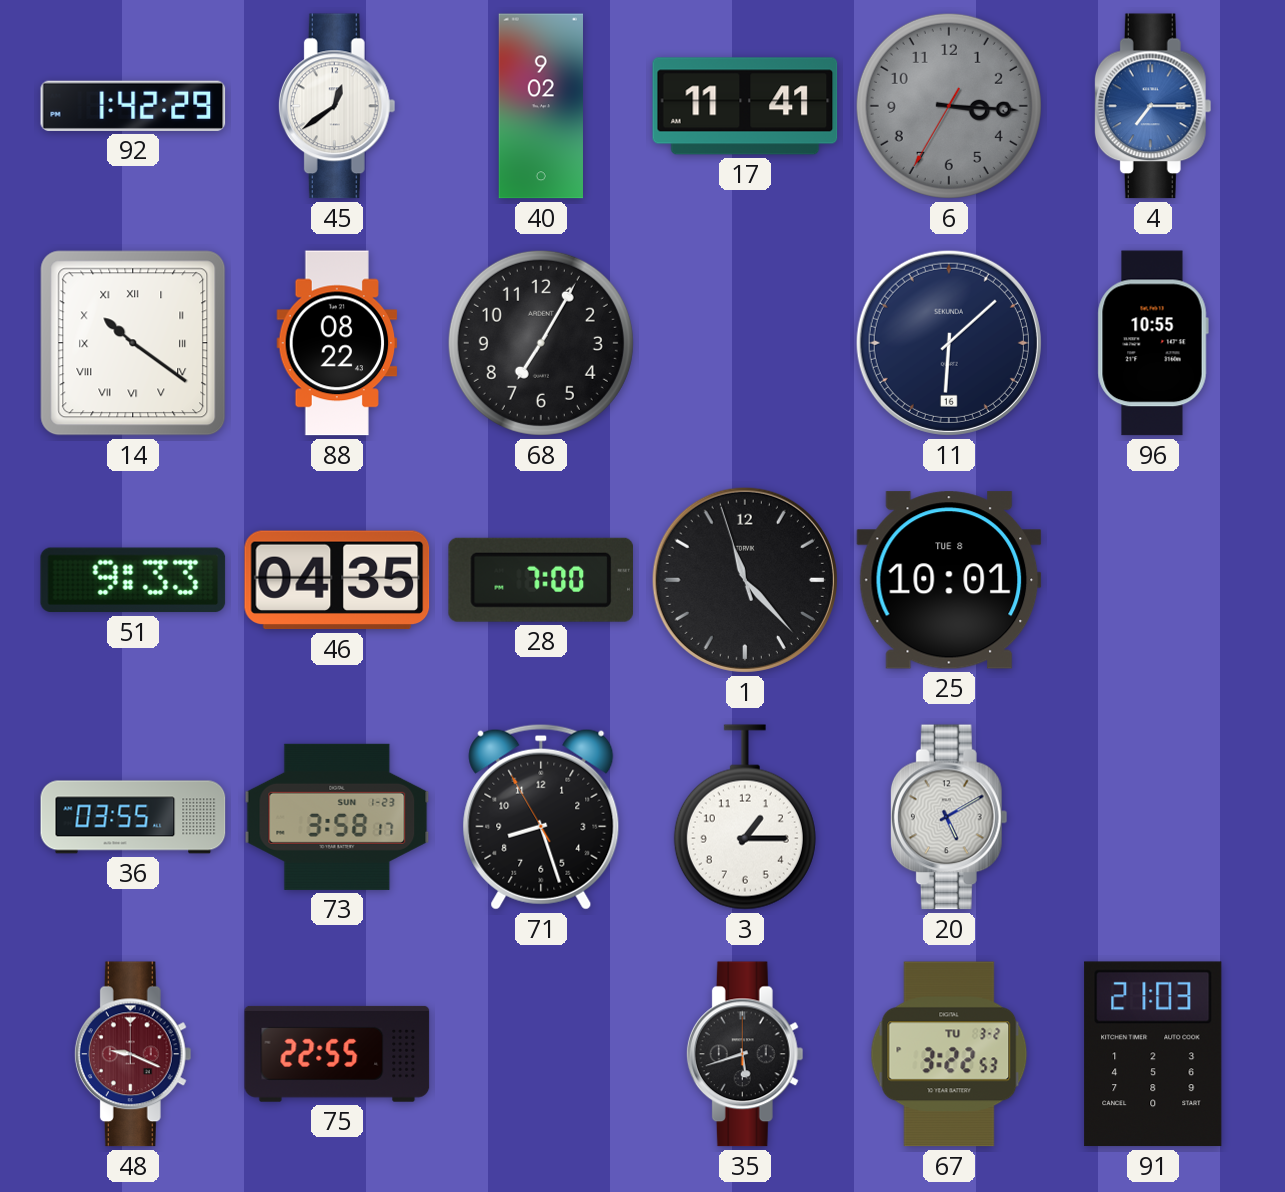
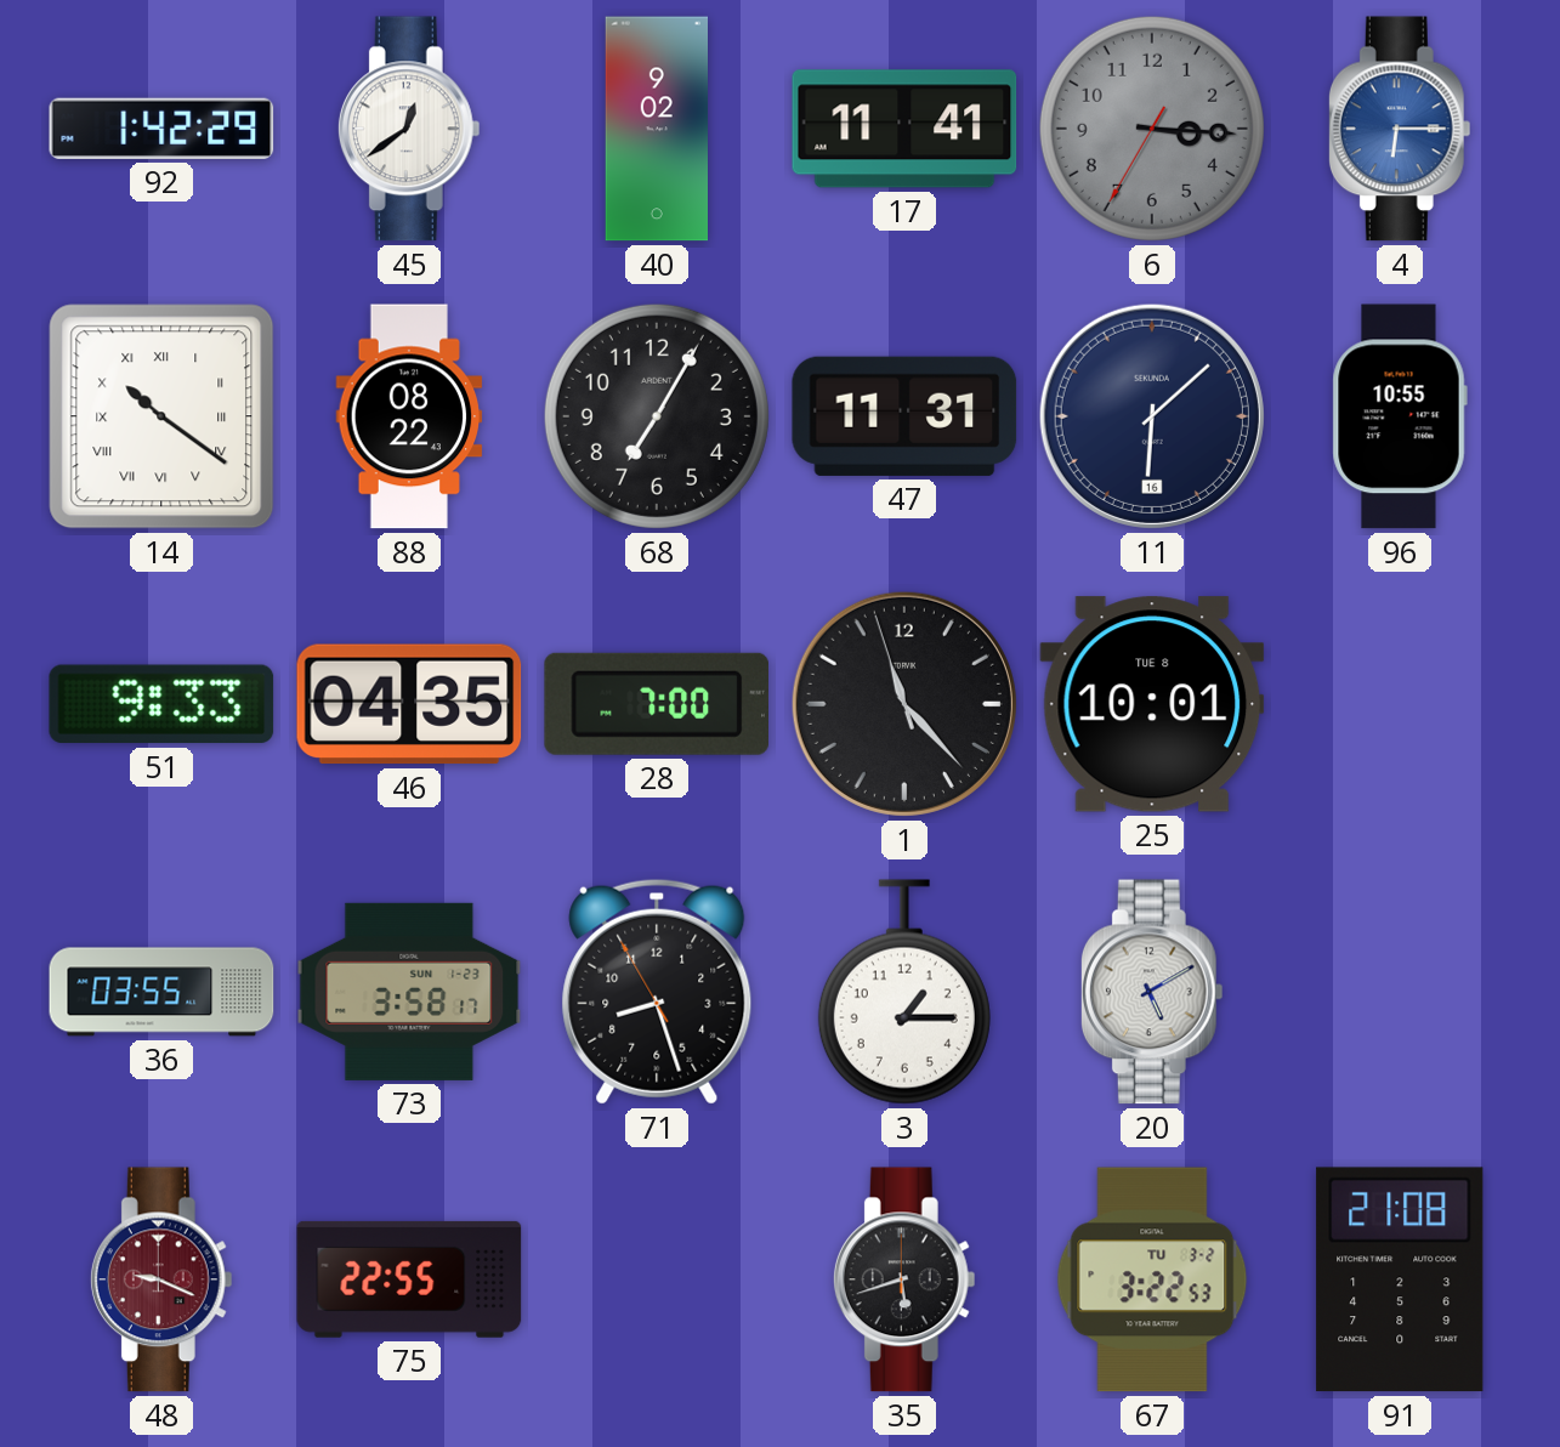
4: 7:15 -> 6:15
47: none -> 11:31
91: 21:03 -> 21:08
